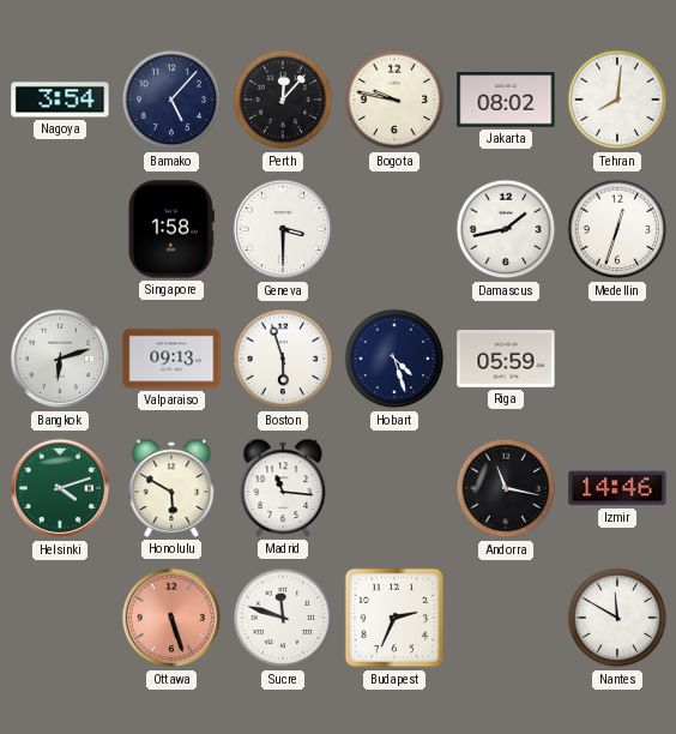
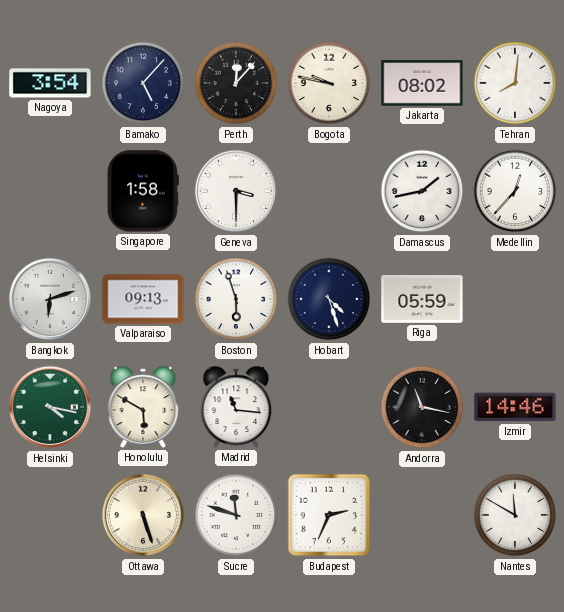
Medellin: 12:33 -> 12:37
Helsinki: 4:12 -> 4:17
Ottawa dial: salmon -> cream
